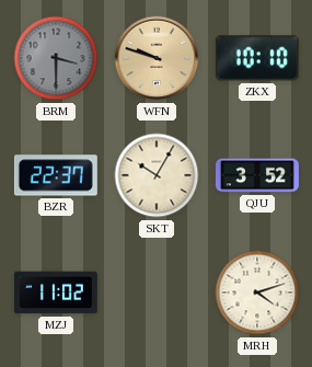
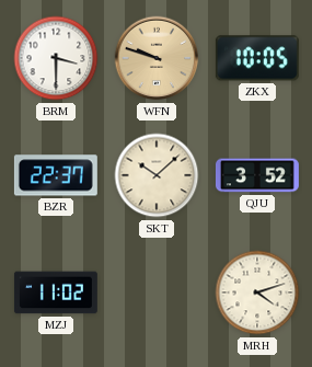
BRM dial: grey -> white
ZKX: 10:10 -> 10:05
SKT: 10:05 -> 10:08
